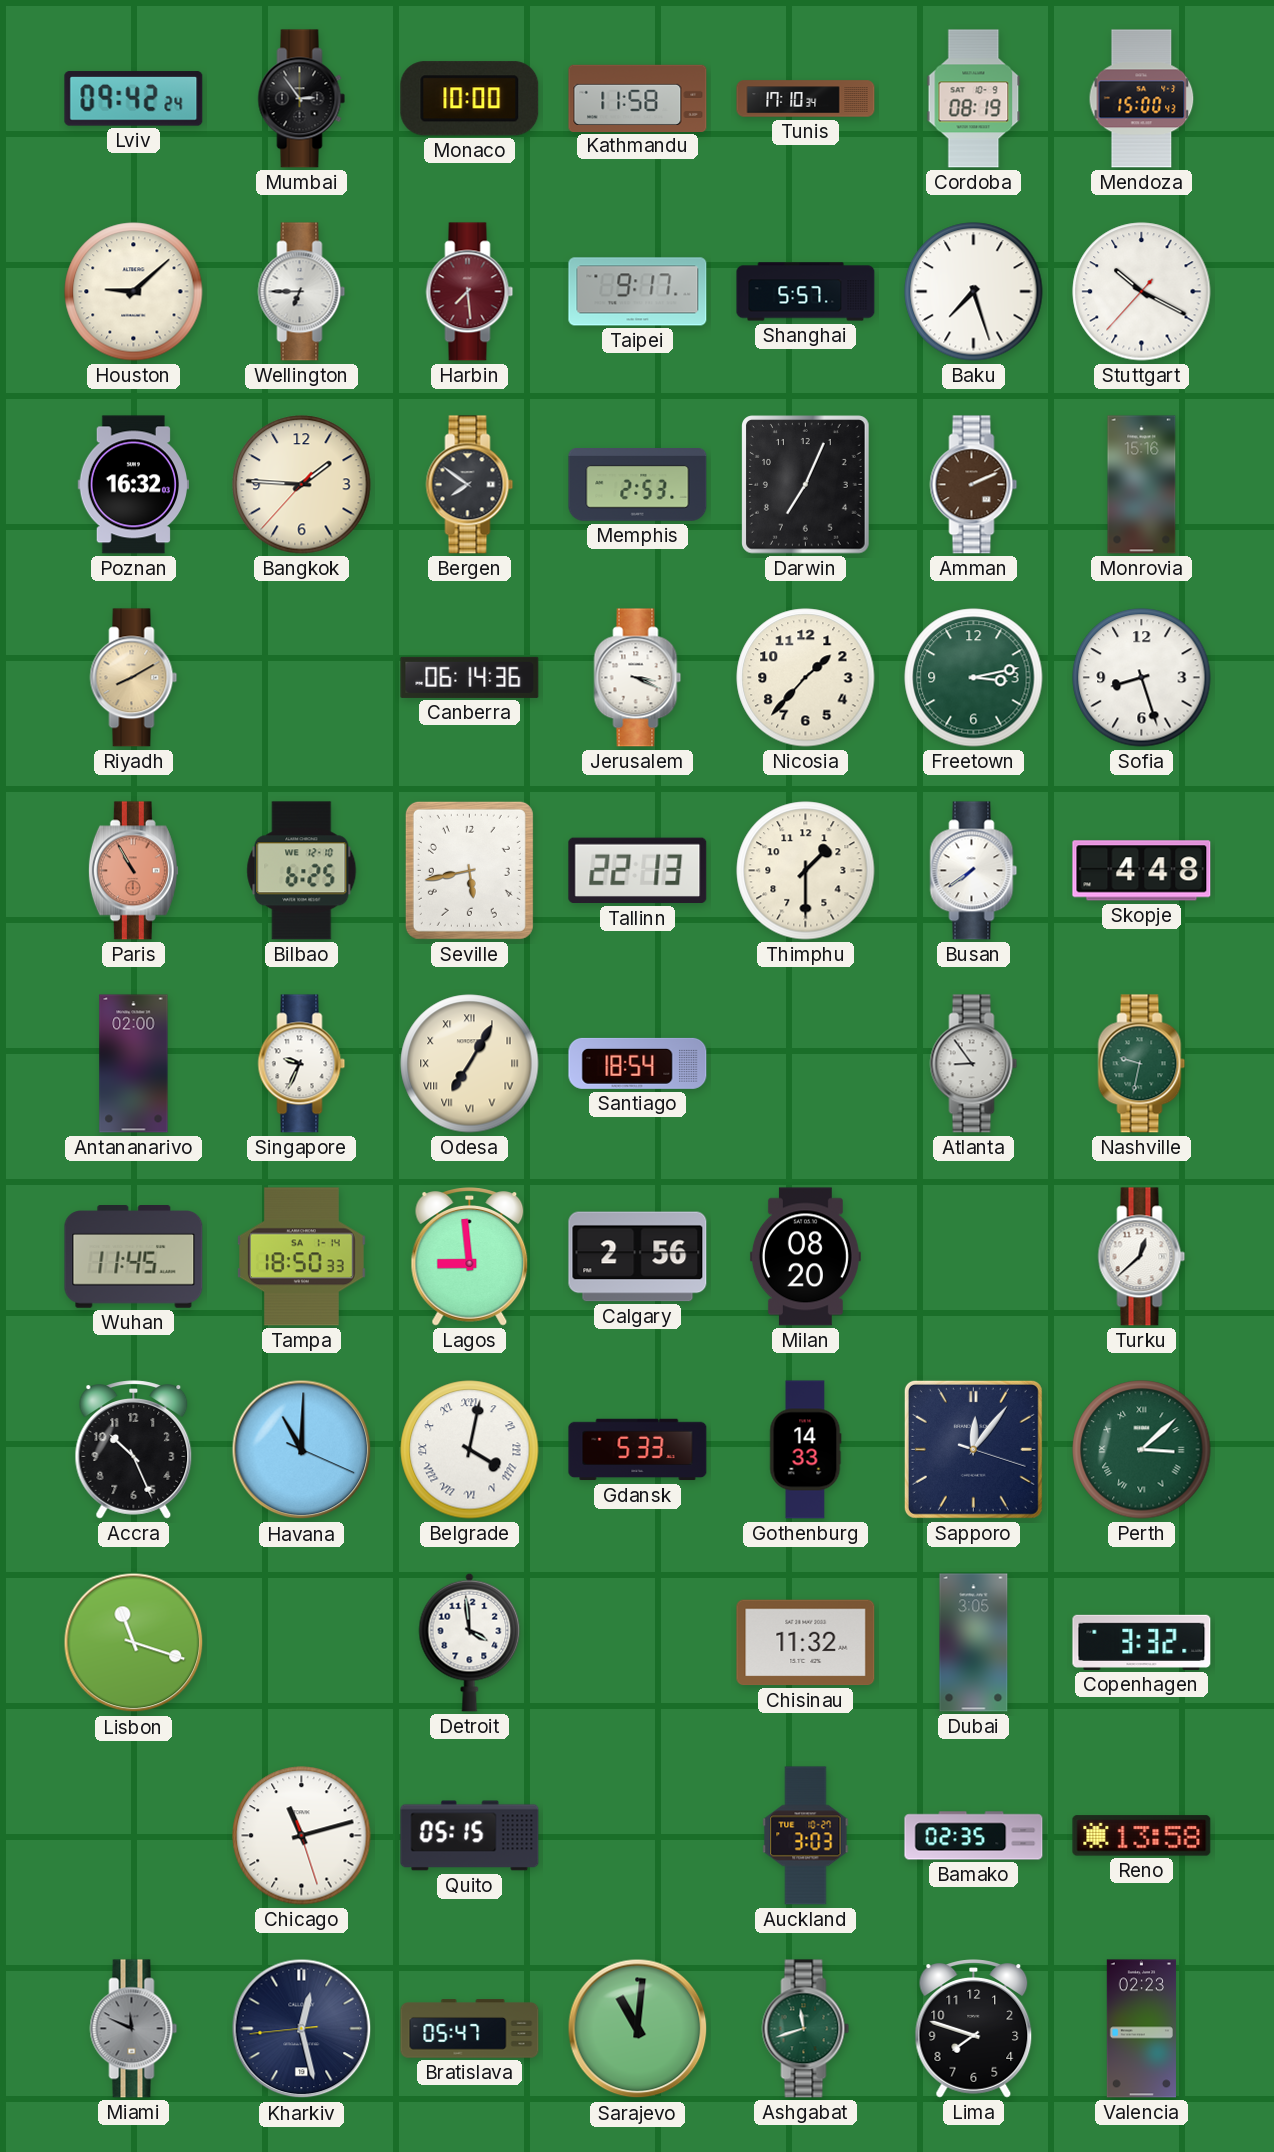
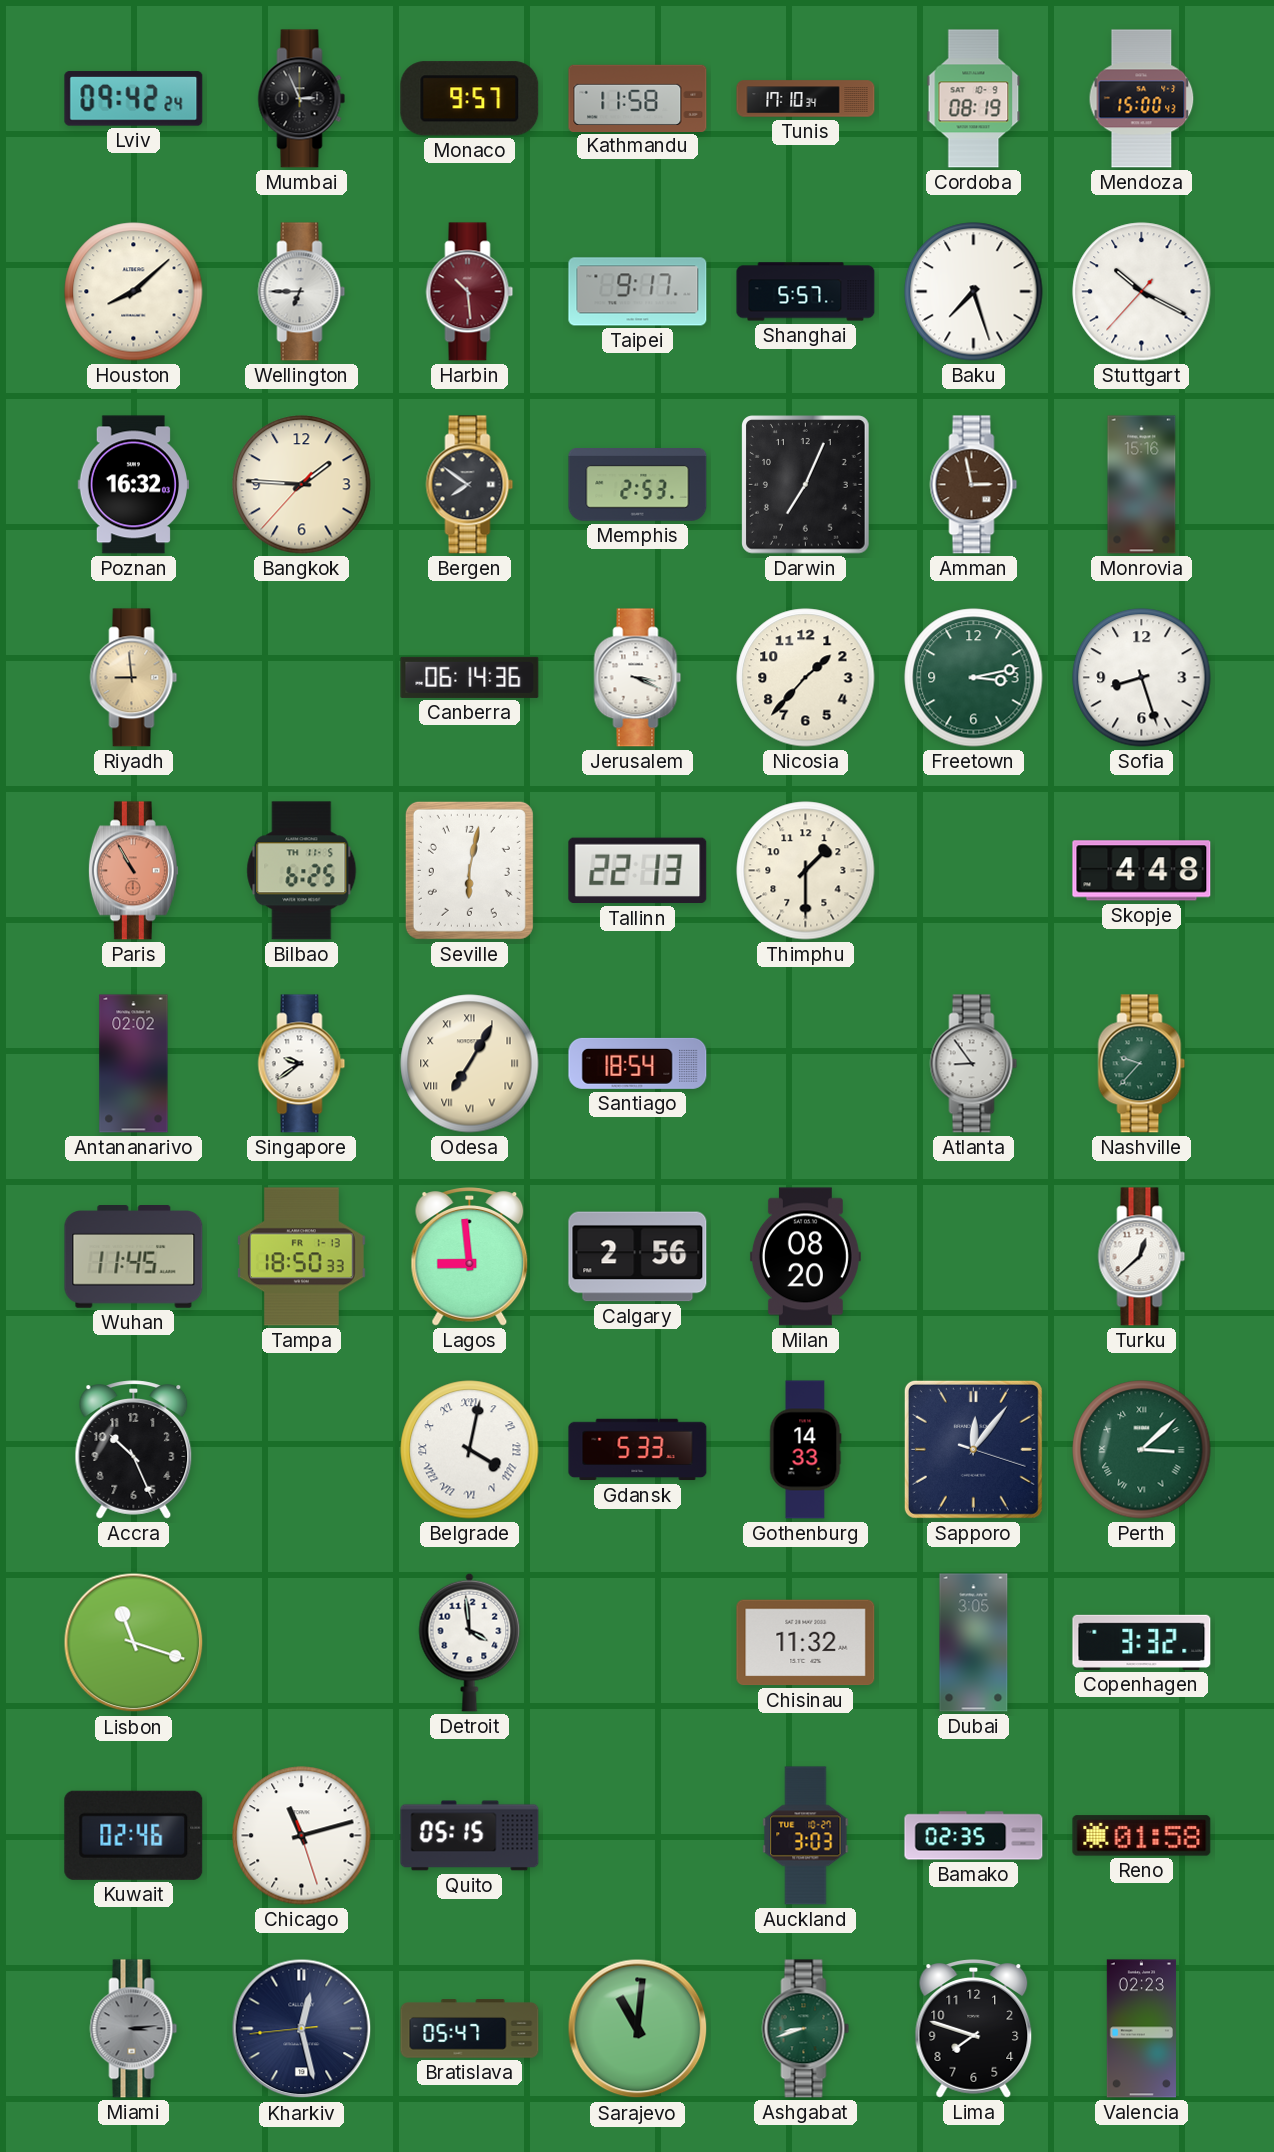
Mumbai: 2:54 -> 2:56
Monaco: 10:00 -> 9:57
Houston: 9:08 -> 8:08
Harbin: 7:29 -> 10:29
Amman: 2:11 -> 2:58
Riyadh: 8:10 -> 8:59
Bilbao date: WE 12-10 -> TH 11-5
Seville: 5:43 -> 6:02
Busan: 7:39 -> none
Antananarivo: 02:00 -> 02:02
Singapore: 9:34 -> 9:39
Nashville: 9:32 -> 9:37
Tampa date: SA 1-14 -> FR 1-13
Havana: 11:00 -> none
Kuwait: none -> 02:46
Reno: 13:58 -> 01:58
Miami: 11:49 -> 3:14
Ashgabat: 11:42 -> 8:42
